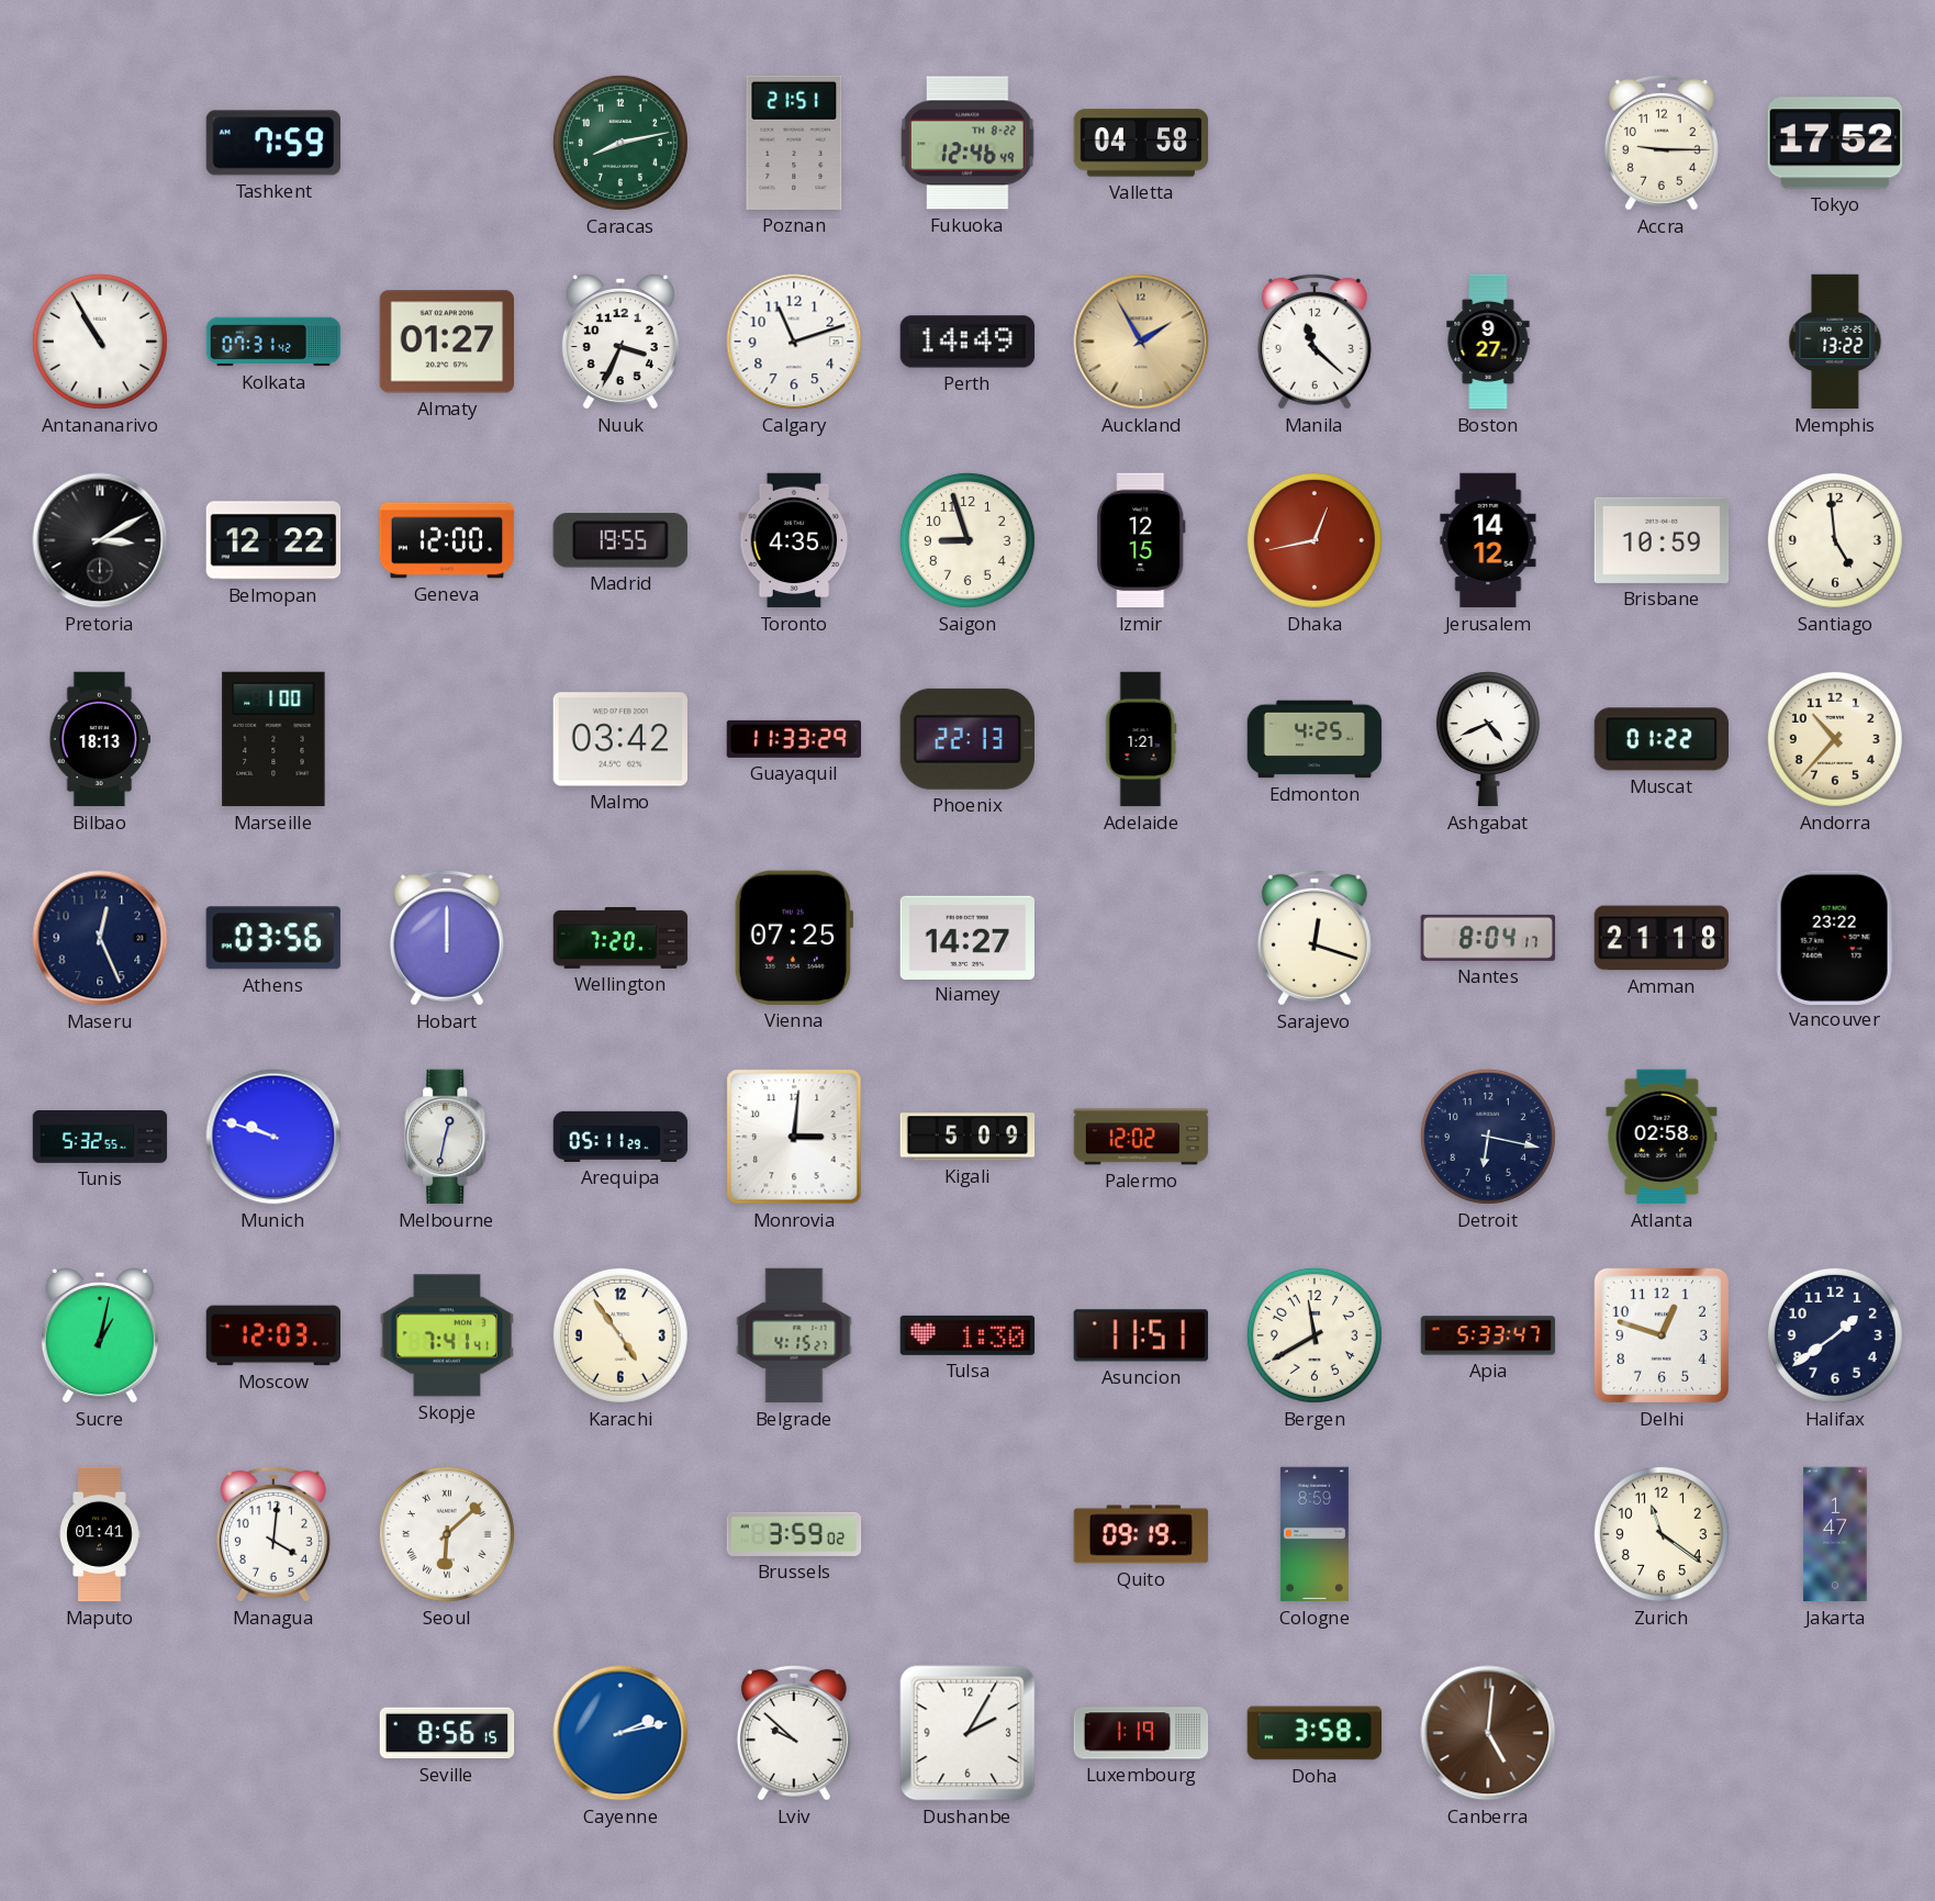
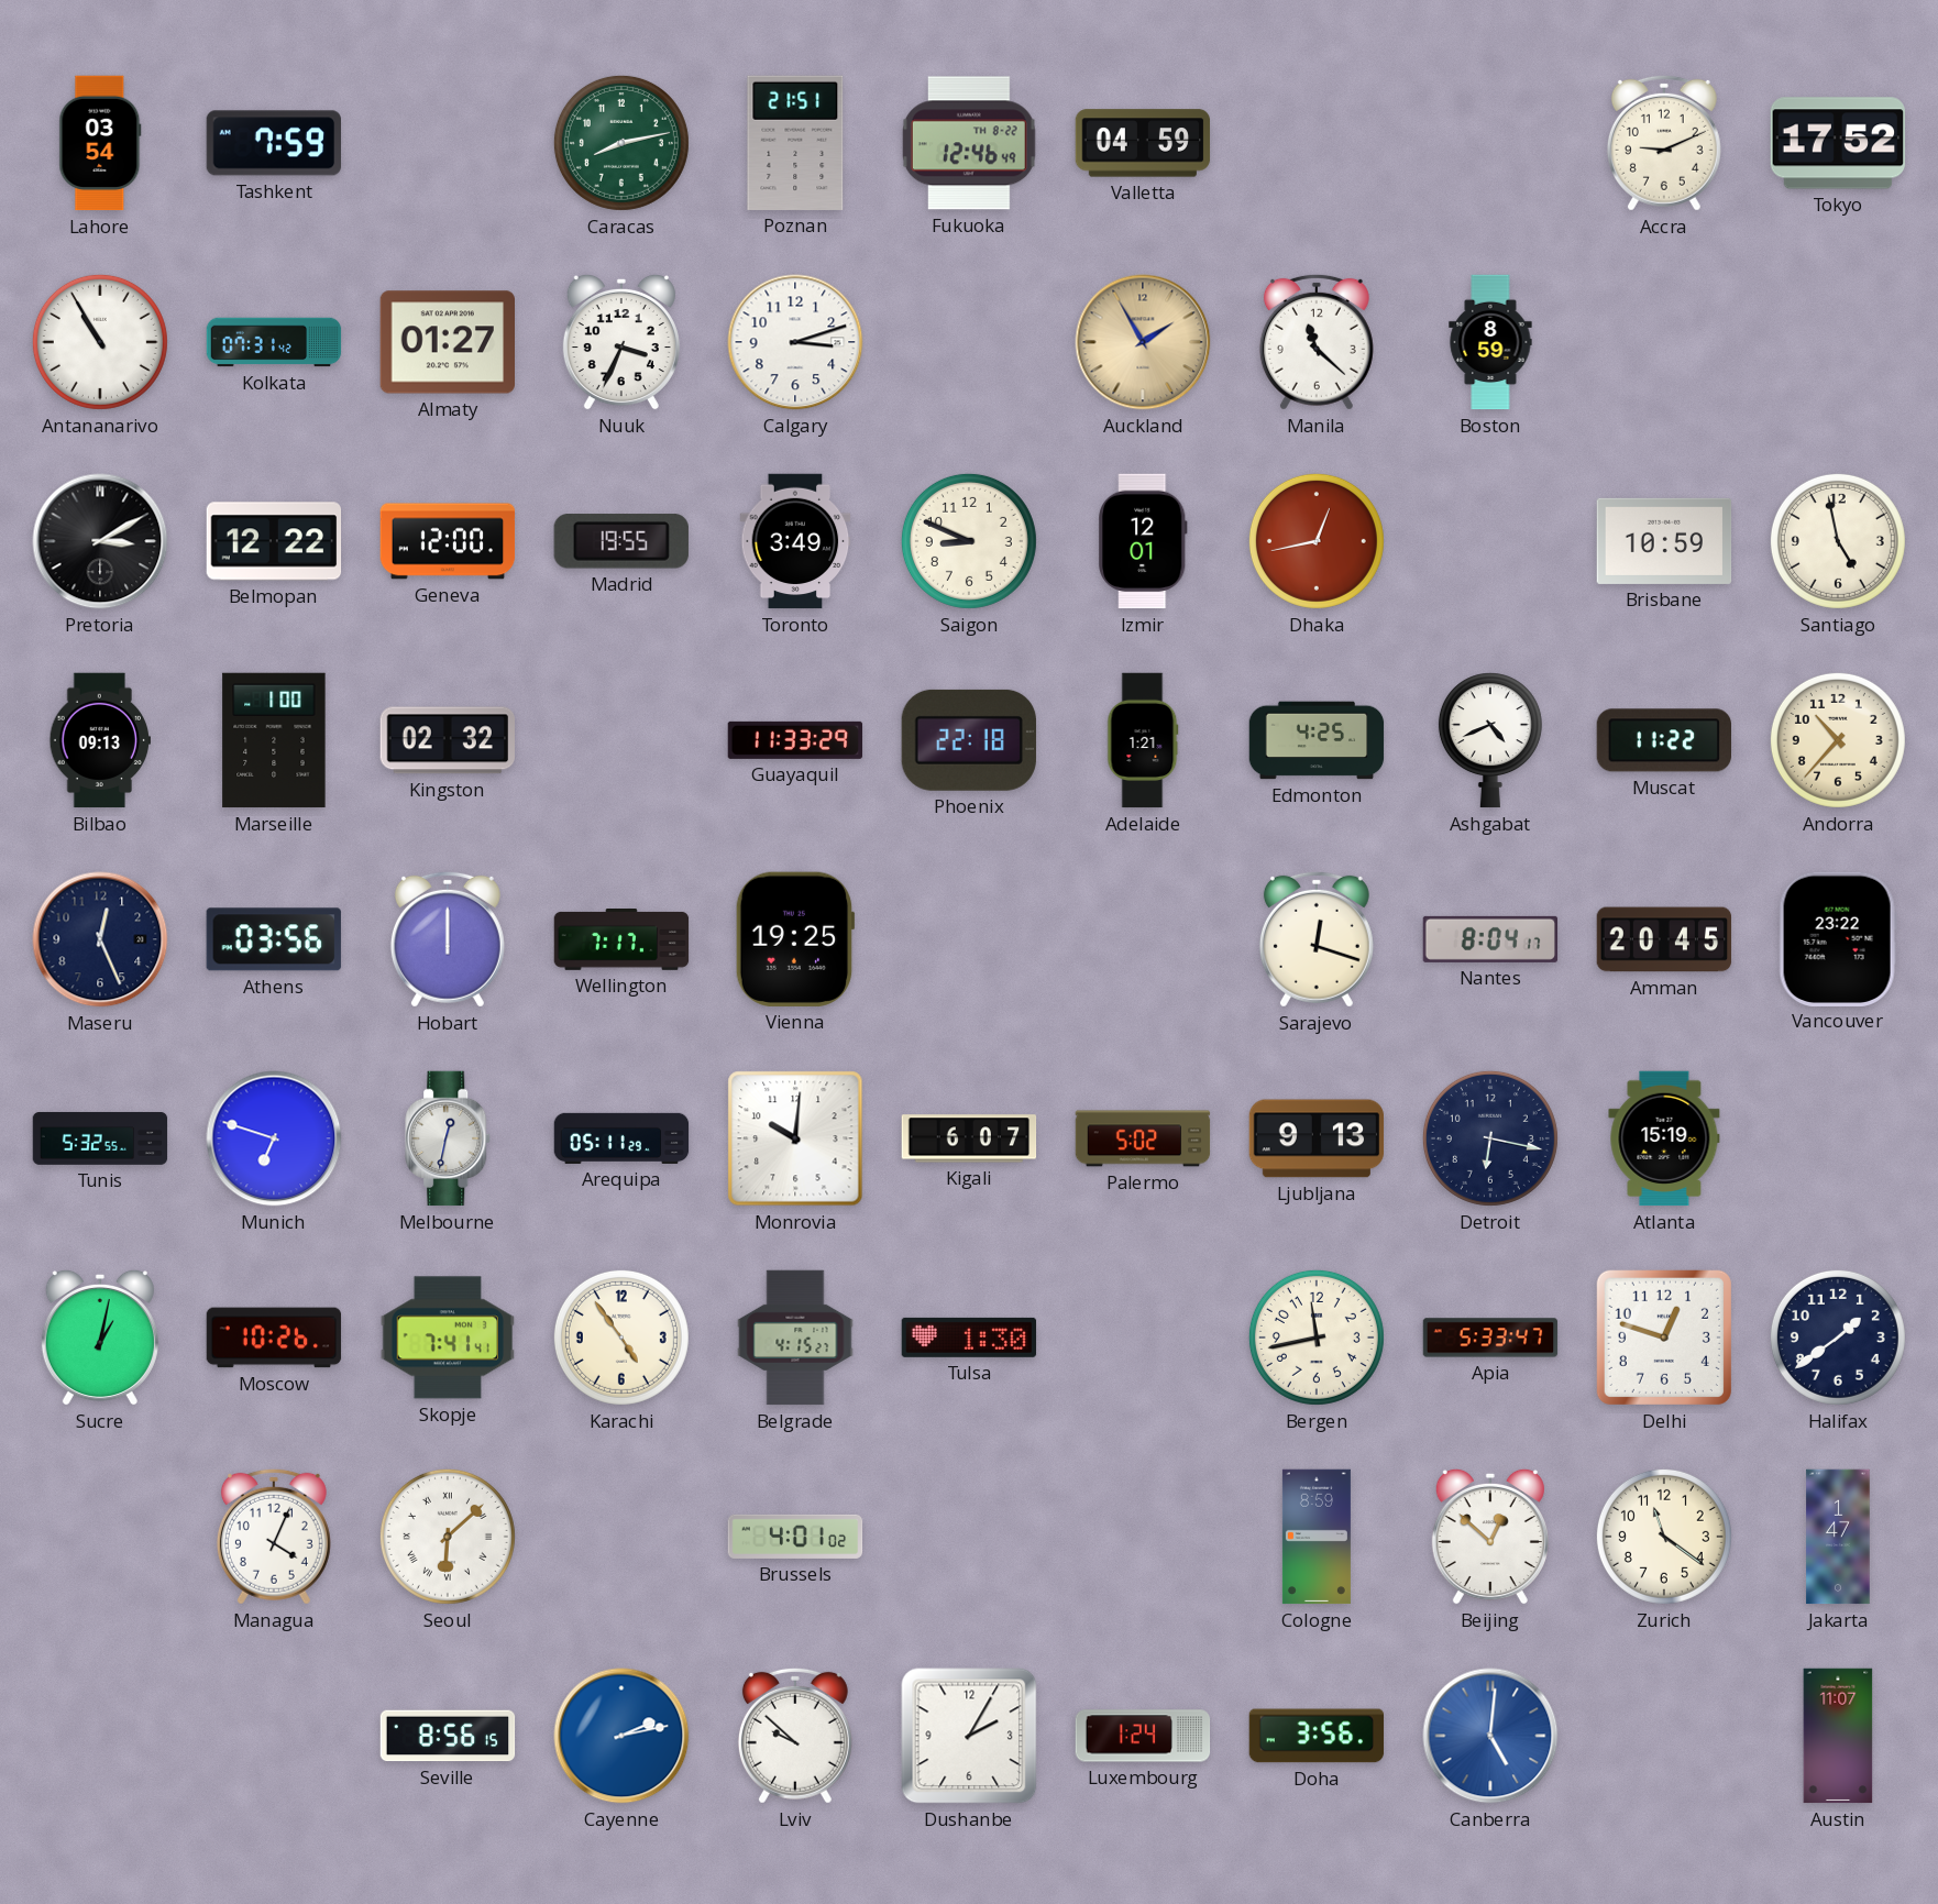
Lahore: none -> 03:54
Valletta: 04:58 -> 04:59
Accra: 9:15 -> 9:11
Calgary: 11:12 -> 3:12
Perth: 14:49 -> none
Boston: 9:27 -> 8:59
Memphis: 13:22 -> none
Toronto: 4:35 -> 3:49
Saigon: 8:57 -> 8:49
Izmir: 12:15 -> 12:01
Jerusalem: 14:12 -> none
Santiago: 4:59 -> 4:58
Bilbao: 18:13 -> 09:13
Kingston: none -> 02:32
Malmo: 03:42 -> none
Phoenix: 22:13 -> 22:18
Muscat: 01:22 -> 11:22
Wellington: 7:20 -> 7:17
Vienna: 07:25 -> 19:25
Niamey: 14:27 -> none
Amman: 21:18 -> 20:45
Munich: 9:48 -> 6:48
Monrovia: 3:01 -> 10:01
Kigali: 5:09 -> 6:07
Palermo: 12:02 -> 5:02
Ljubljana: none -> 9:13
Atlanta: 02:58 -> 15:19
Moscow: 12:03 -> 10:26
Asuncion: 11:51 -> none
Bergen: 11:40 -> 11:43
Maputo: 01:41 -> none
Managua: 4:01 -> 4:04
Brussels: 3:59 -> 4:01
Quito: 09:19 -> none
Beijing: none -> 12:52
Luxembourg: 1:19 -> 1:24
Doha: 3:58 -> 3:56
Canberra dial: brown -> blue
Austin: none -> 11:07
